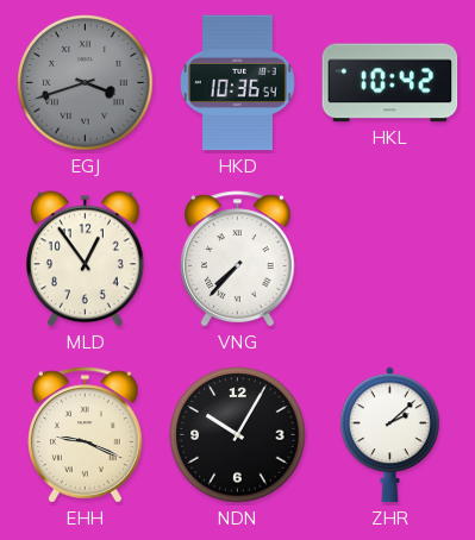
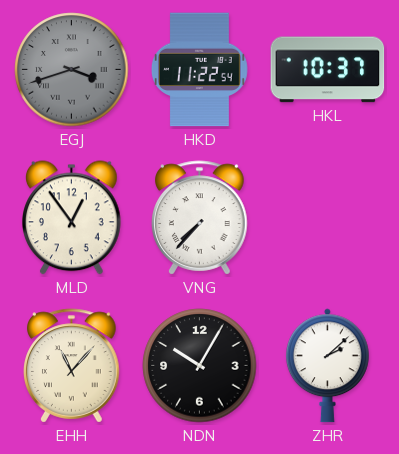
HKD: 10:36 -> 11:22
HKL: 10:42 -> 10:37
EHH: 9:19 -> 11:07
